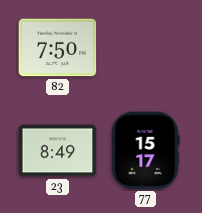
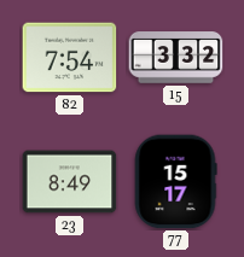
82: 7:50 -> 7:54
15: none -> 3:32
